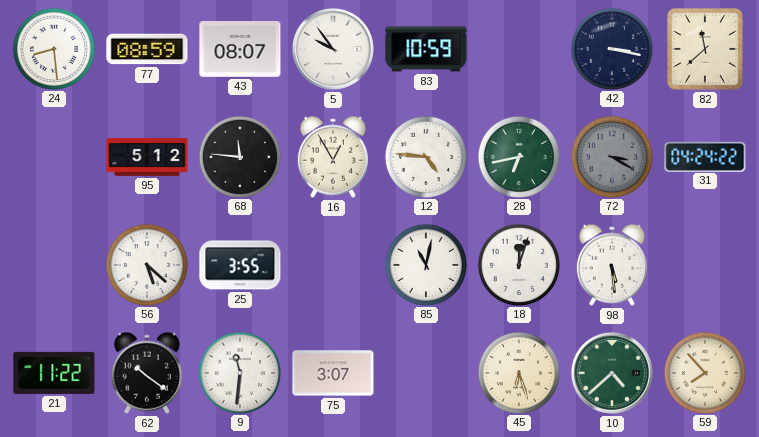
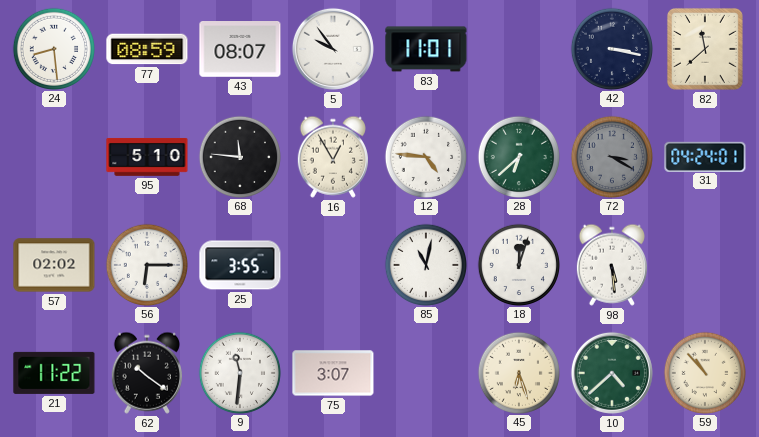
83: 10:59 -> 11:01
95: 5:12 -> 5:10
28: 6:43 -> 6:38
31: 04:24:22 -> 04:24:01
57: none -> 02:02
56: 5:22 -> 6:15
59: 7:53 -> 10:53
